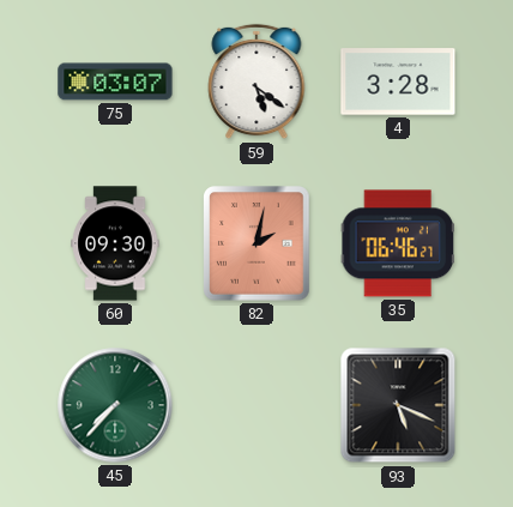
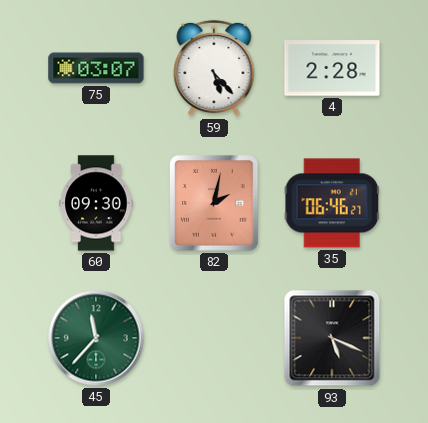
59: 5:21 -> 5:23
4: 3:28 -> 2:28
45: 7:37 -> 11:37
